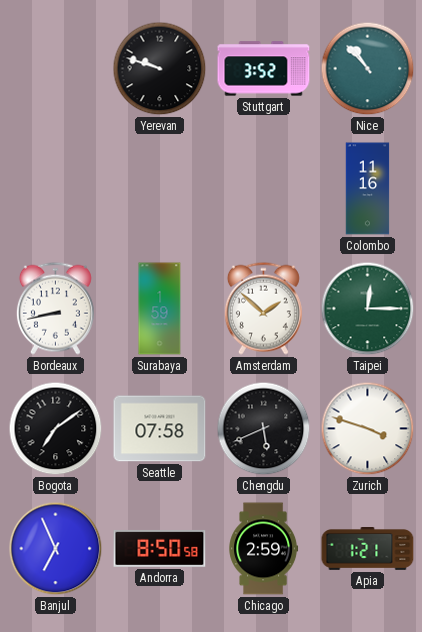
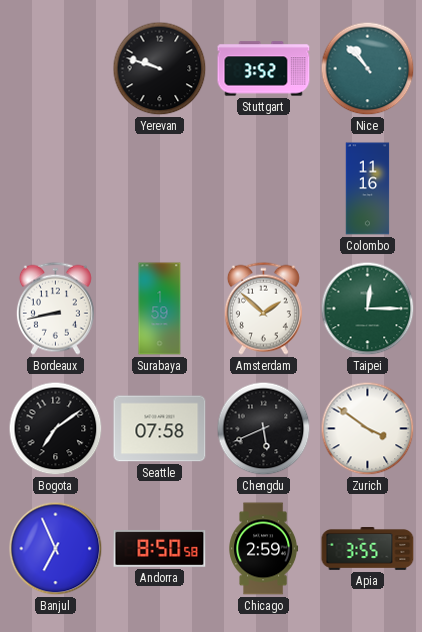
Zurich: 3:48 -> 3:51
Apia: 1:21 -> 3:55
